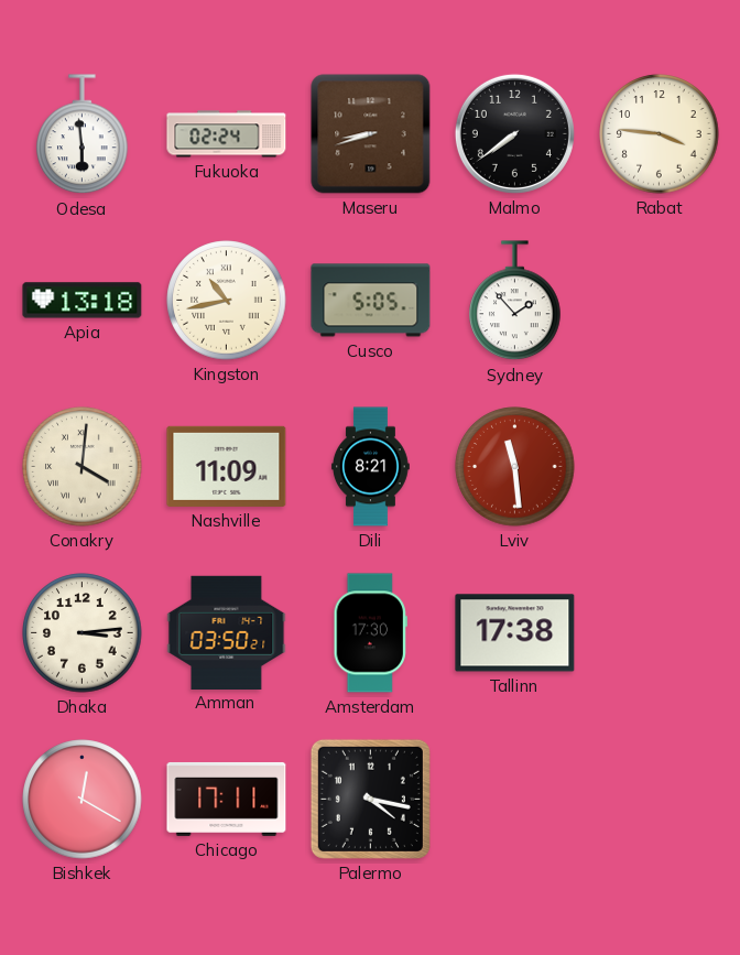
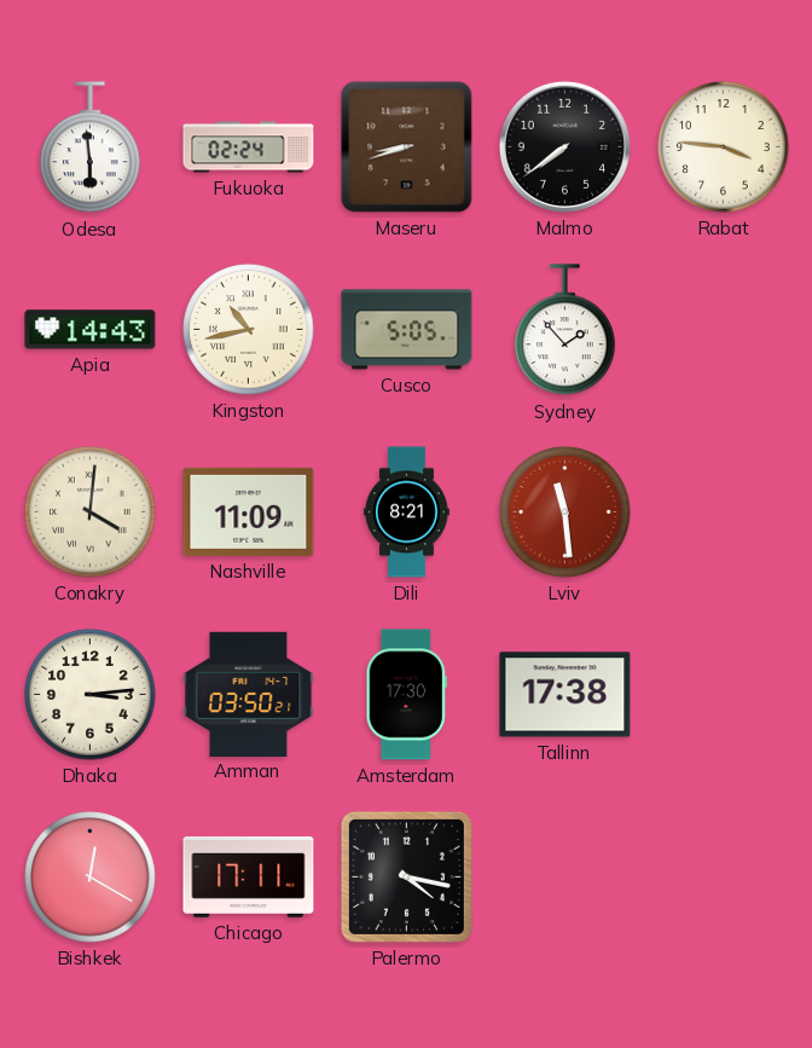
Apia: 13:18 -> 14:43
